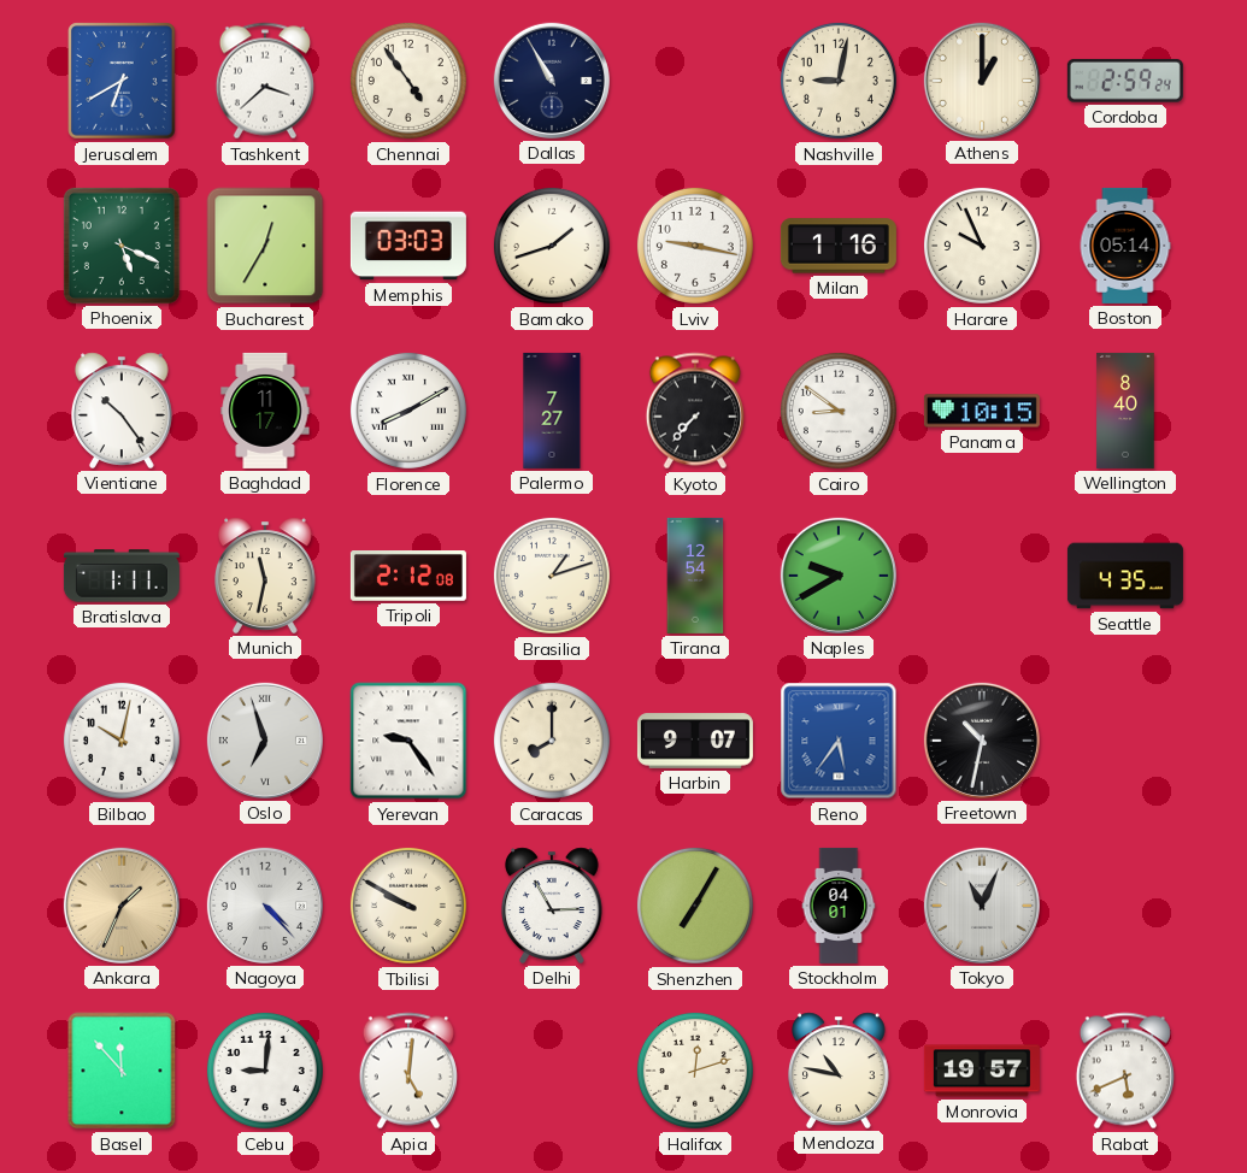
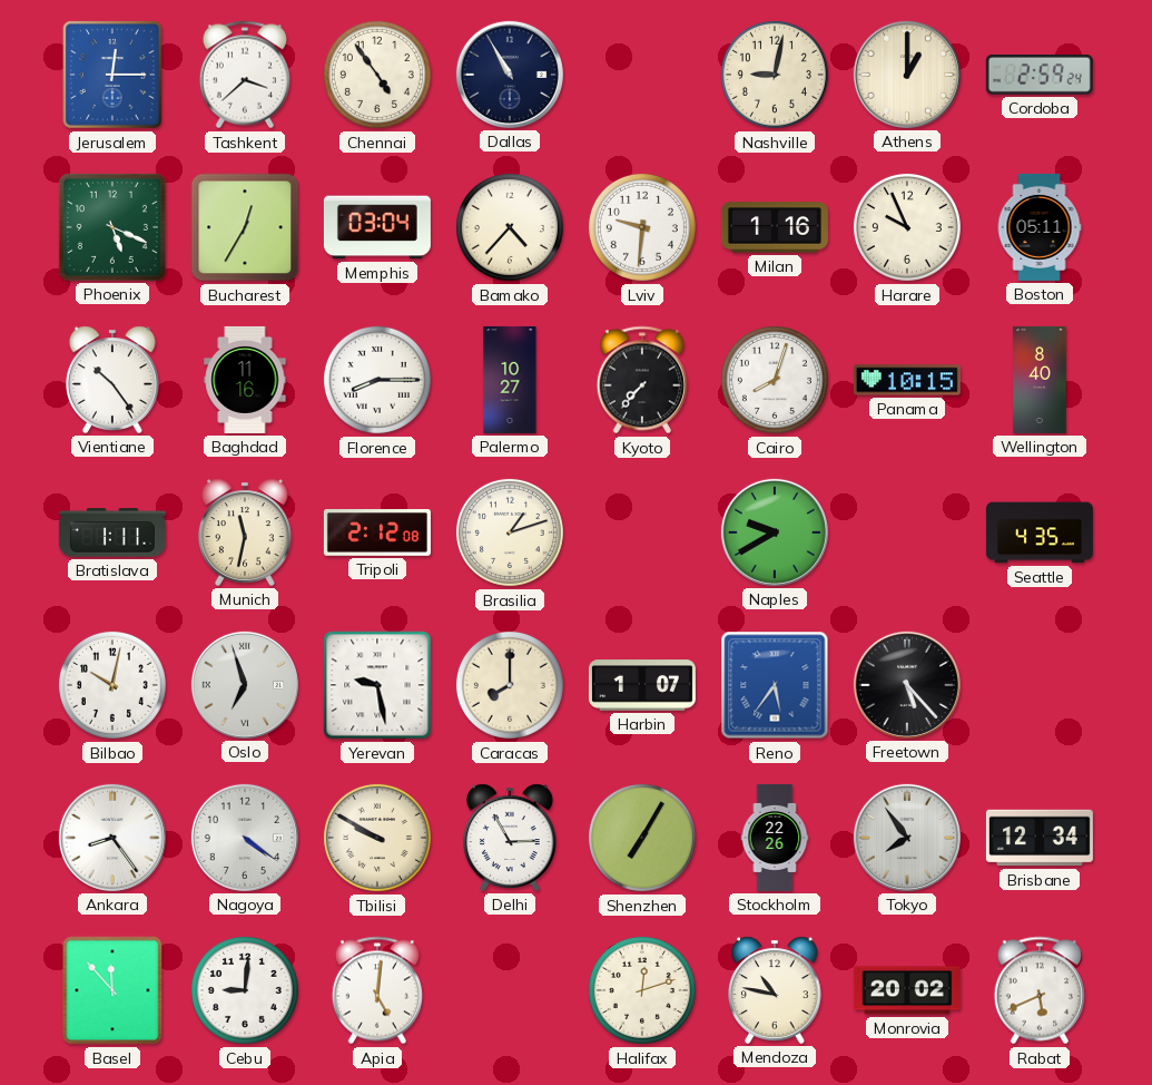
Jerusalem: 6:40 -> 12:15
Memphis: 03:03 -> 03:04
Bamako: 1:42 -> 4:37
Lviv: 9:17 -> 9:31
Boston: 05:14 -> 05:11
Baghdad: 11:17 -> 11:16
Florence: 8:10 -> 8:15
Palermo: 7:27 -> 10:27
Cairo: 8:51 -> 8:03
Tirana: 12:54 -> none
Yerevan: 9:24 -> 9:28
Harbin: 9:07 -> 1:07
Freetown: 10:32 -> 5:23
Ankara: 1:34 -> 8:24
Ankara dial: champagne -> white
Nagoya: 4:23 -> 4:21
Stockholm: 04:01 -> 22:26
Tokyo: 11:04 -> 7:54
Brisbane: none -> 12:34
Monrovia: 19:57 -> 20:02
